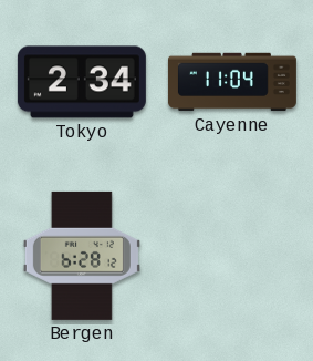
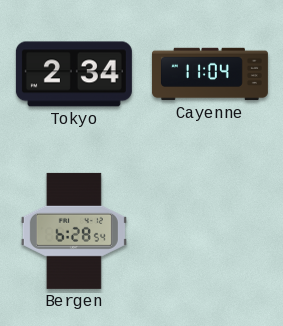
Bergen: 6:28:12 -> 6:28:54
